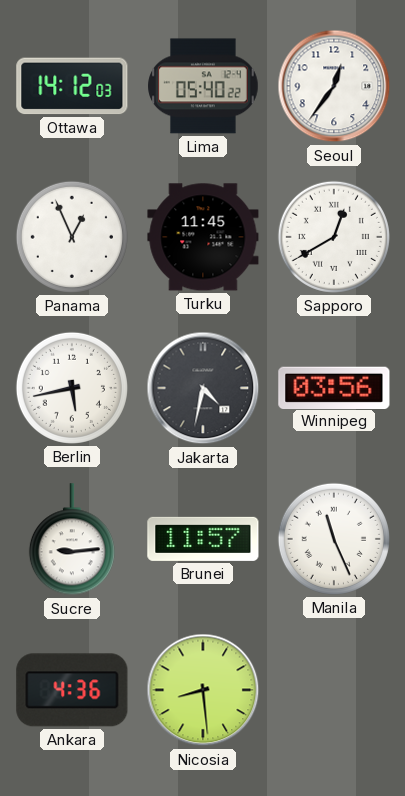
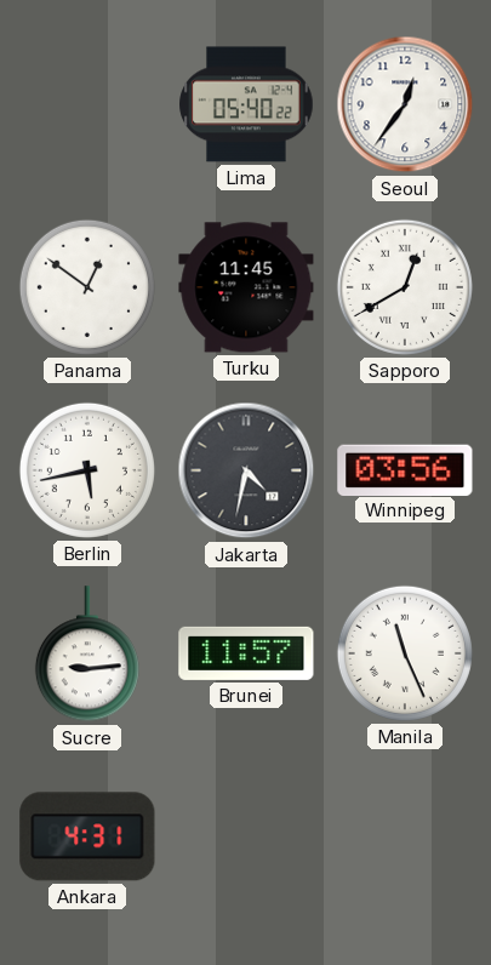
Ottawa: 14:12 -> none
Panama: 12:56 -> 12:51
Ankara: 4:36 -> 4:31
Nicosia: 8:29 -> none
